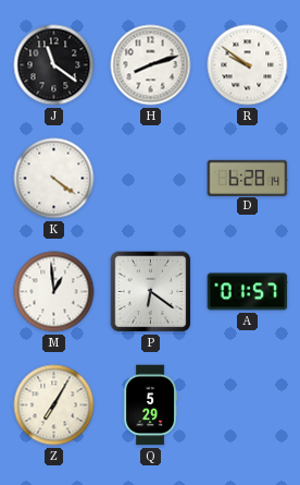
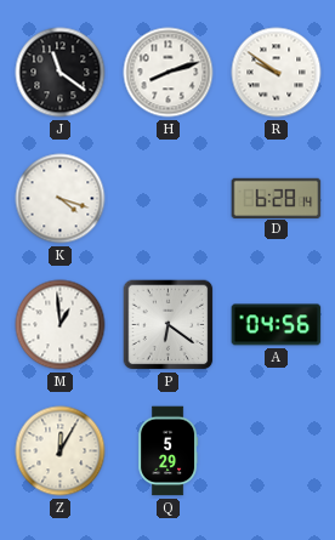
K: 4:21 -> 4:18
A: 01:57 -> 04:56
Z: 7:05 -> 12:05
